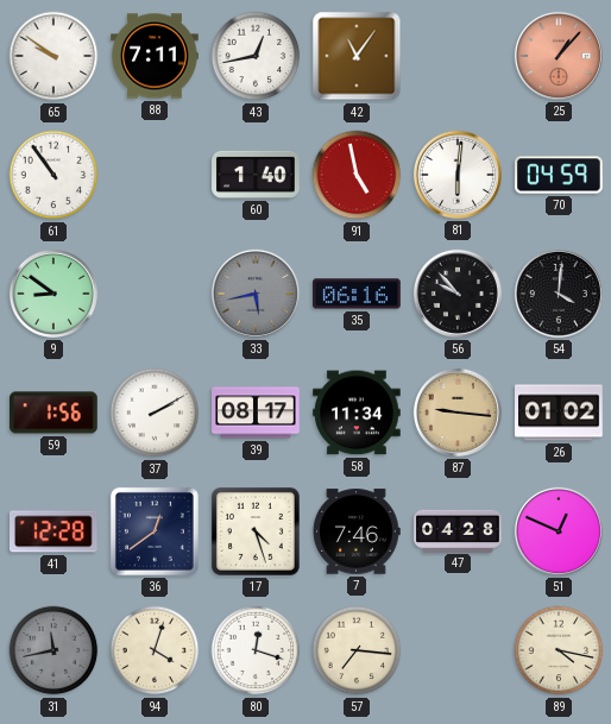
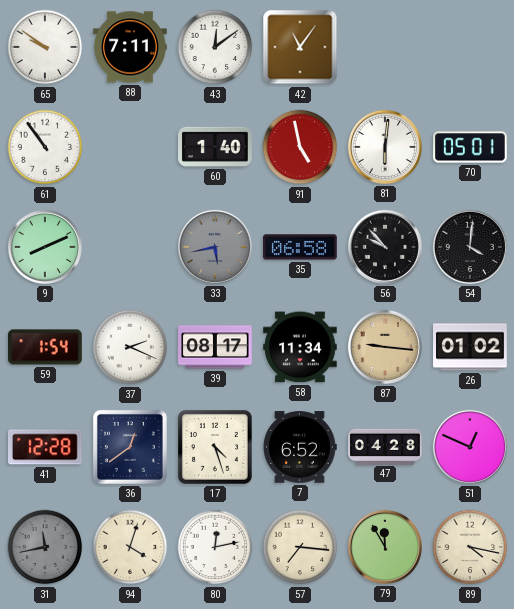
43: 12:43 -> 12:09
25: 1:07 -> none
70: 04:59 -> 05:01
9: 8:51 -> 8:11
35: 06:16 -> 06:58
59: 1:56 -> 1:54
37: 2:10 -> 2:19
7: 7:46 -> 6:52
80: 12:18 -> 12:13
79: none -> 11:55
